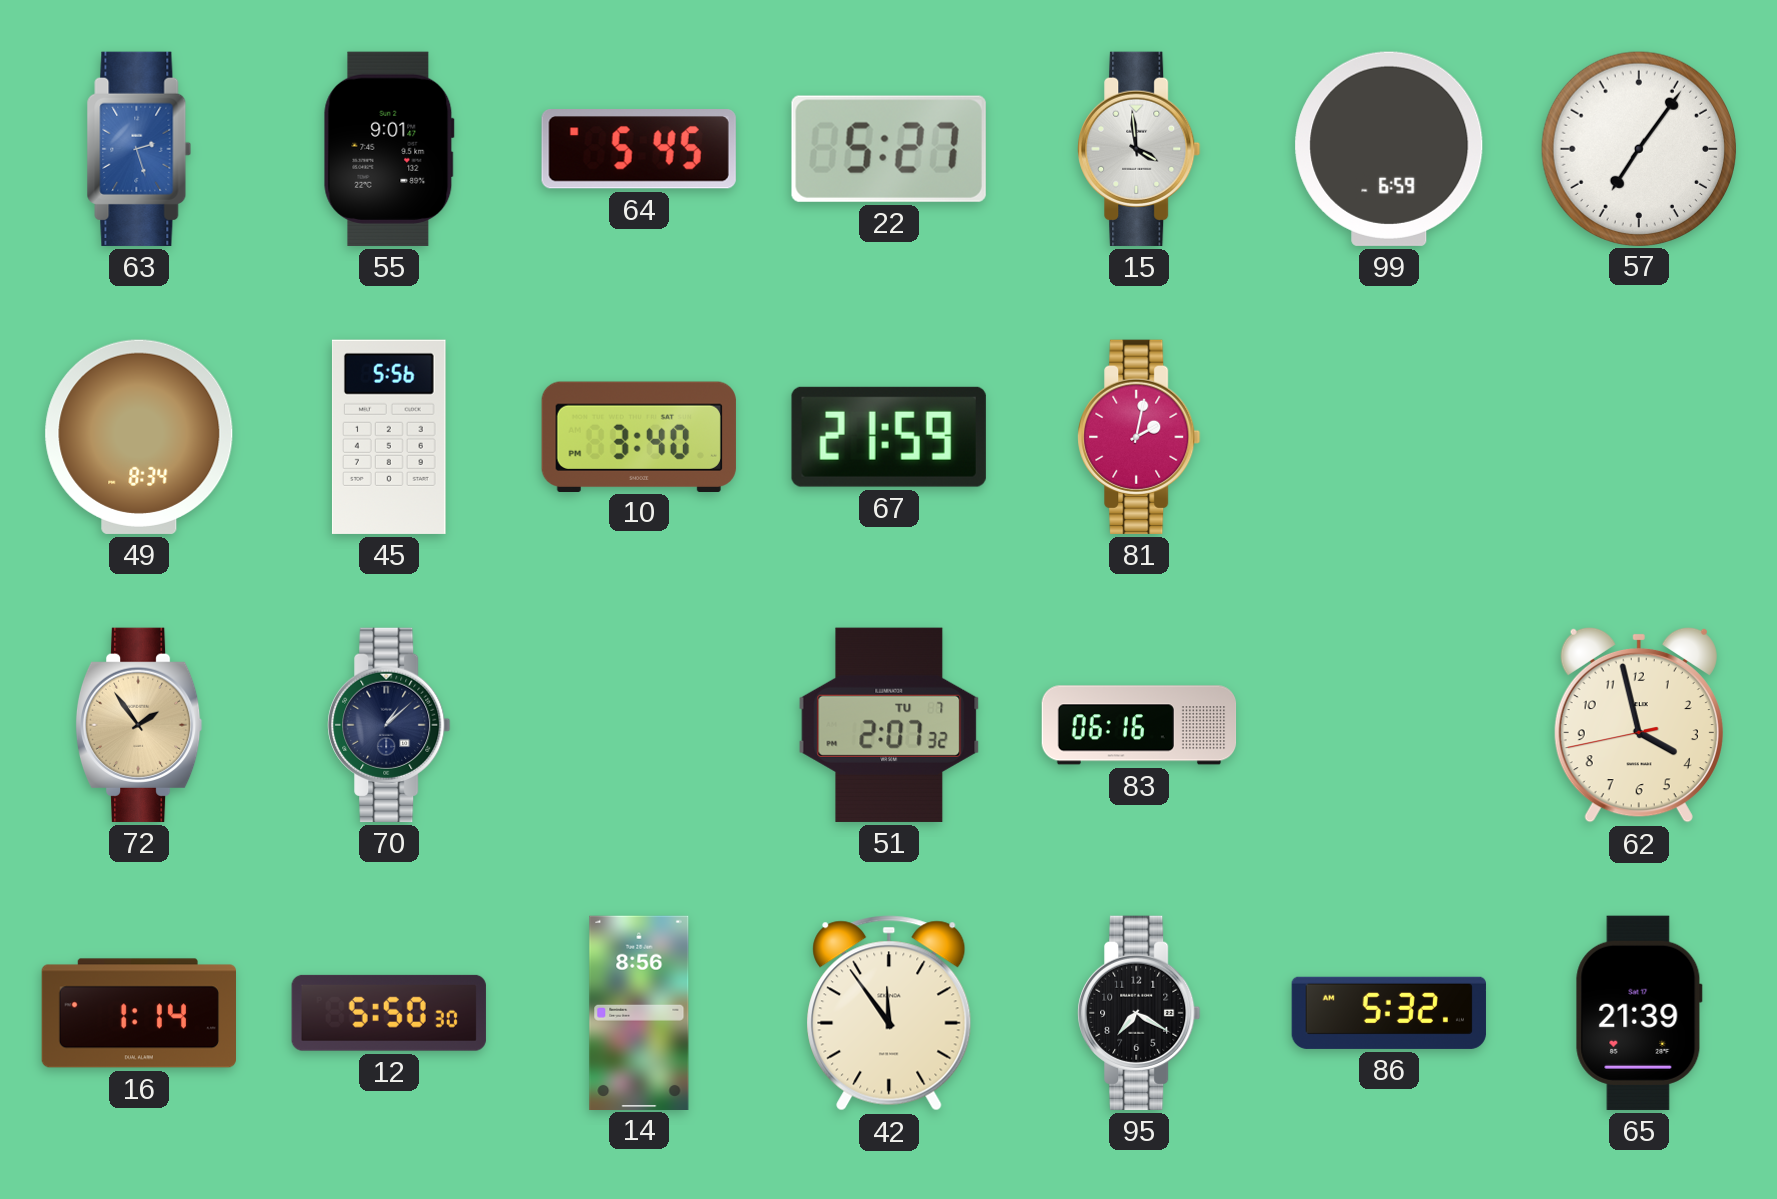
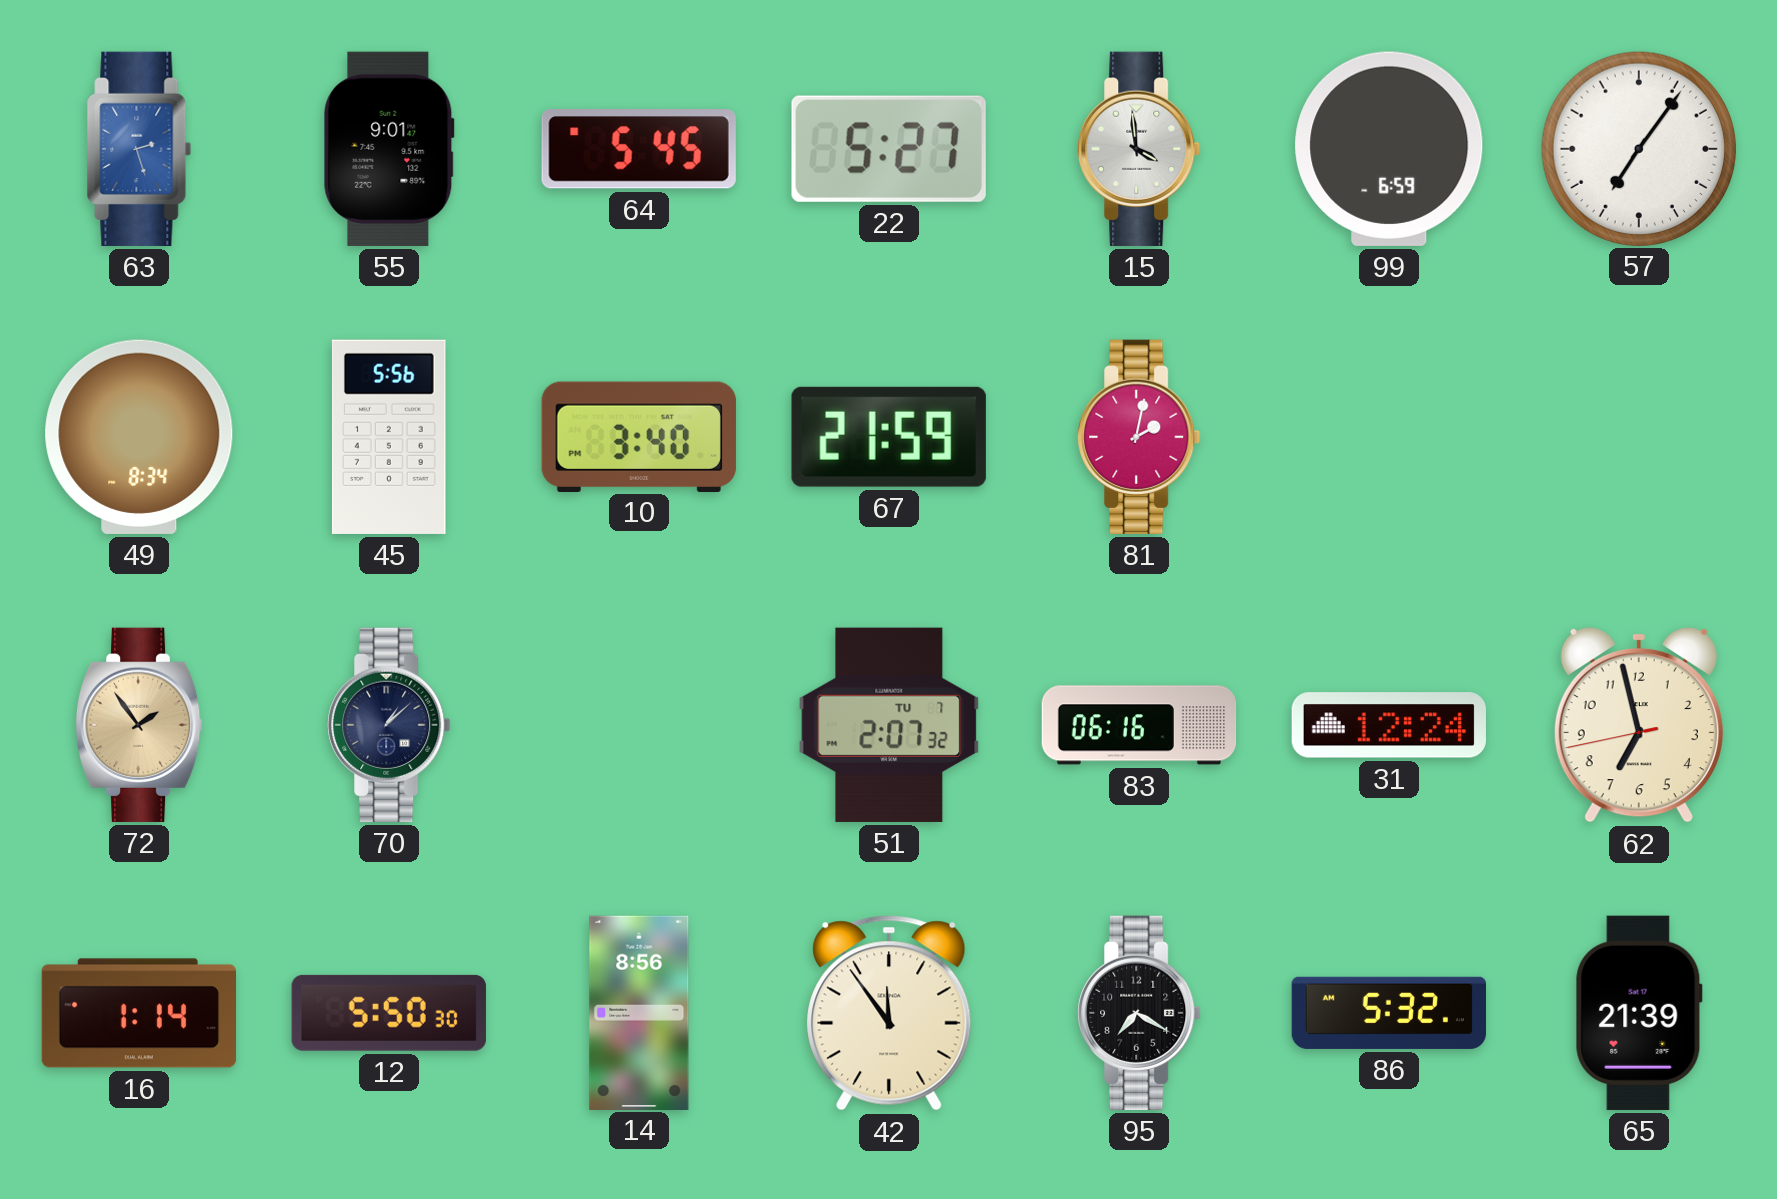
31: none -> 12:24
62: 3:57 -> 6:57
